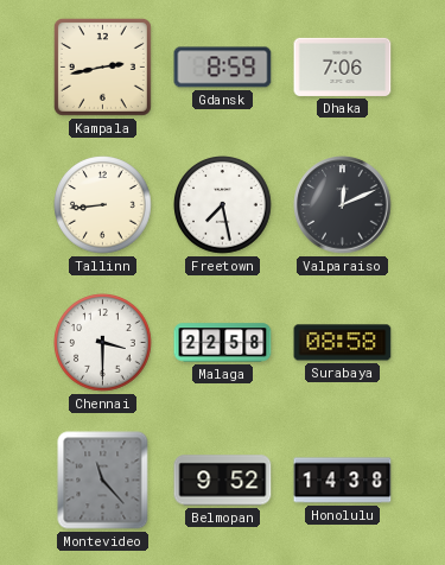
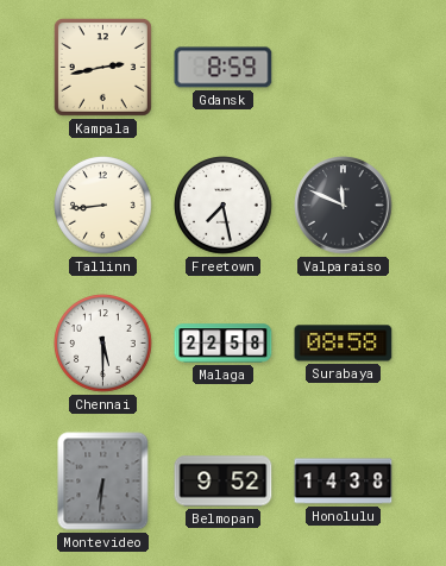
Dhaka: 7:06 -> none
Valparaiso: 12:11 -> 11:49
Chennai: 3:30 -> 5:30
Montevideo: 11:23 -> 6:31
